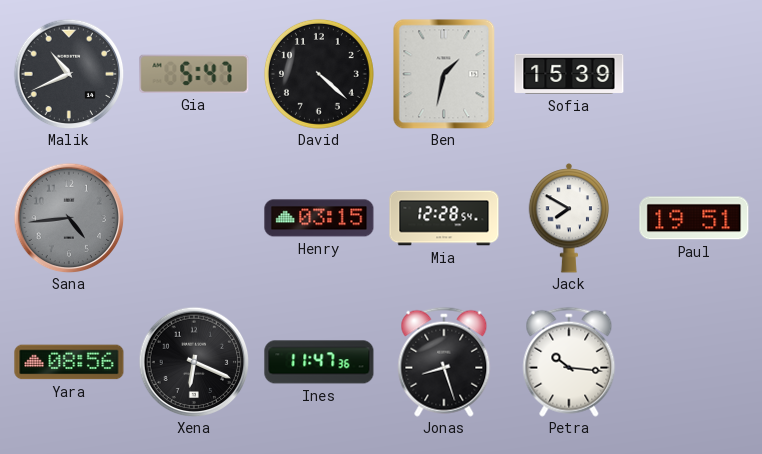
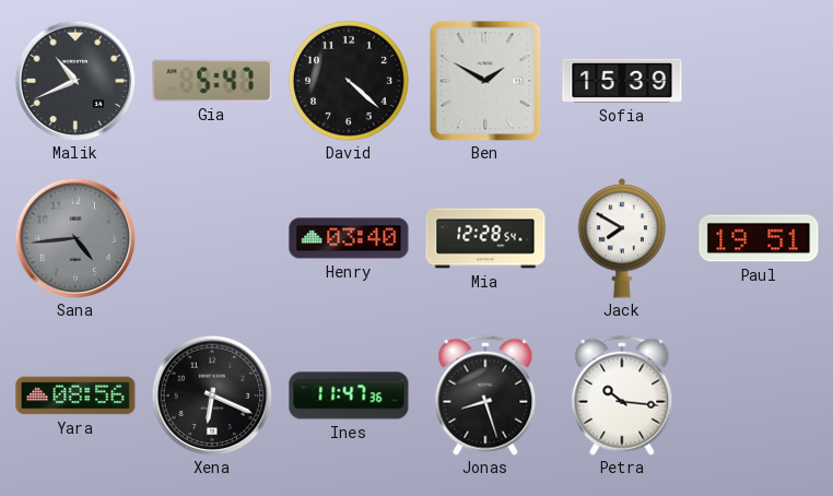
Ben: 1:32 -> 1:50
Henry: 03:15 -> 03:40
